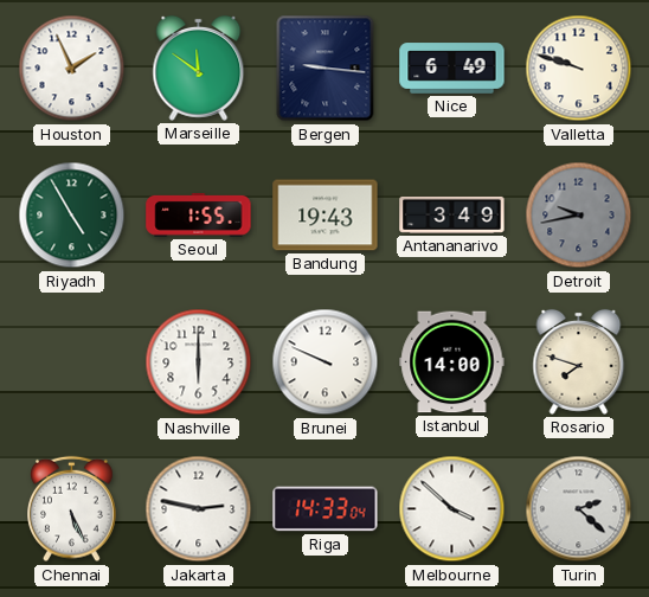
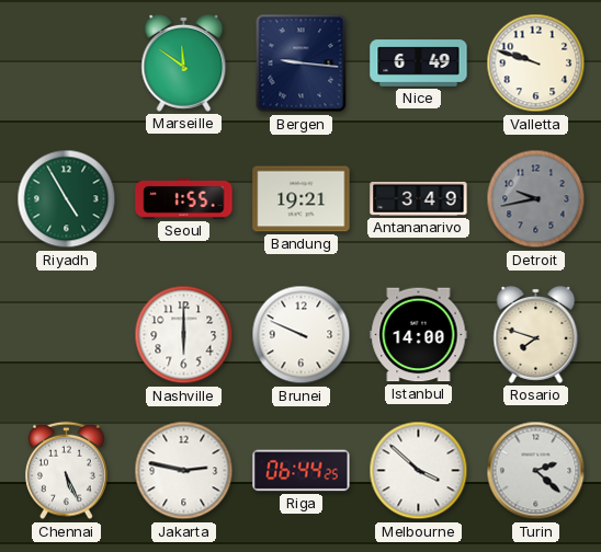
Houston: 1:56 -> none
Bandung: 19:43 -> 19:21
Riga: 14:33 -> 06:44
